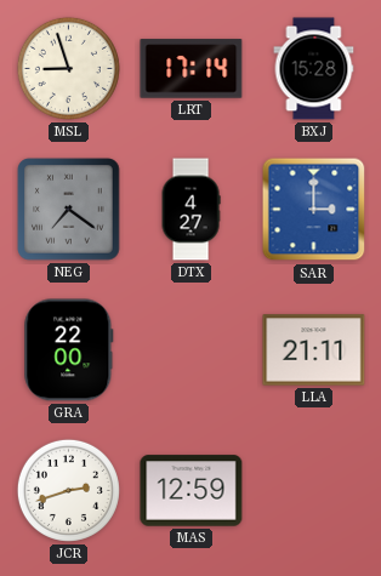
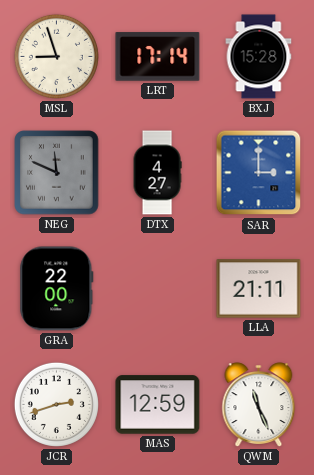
NEG: 7:21 -> 11:49
QWM: none -> 11:26
